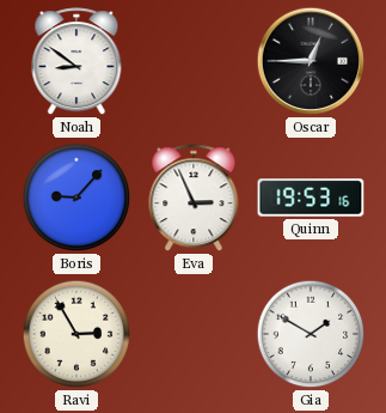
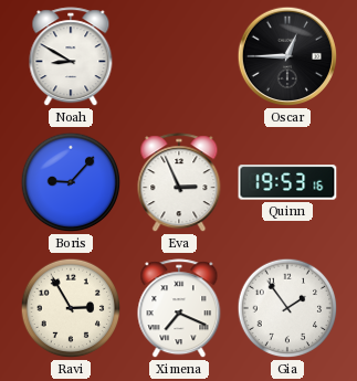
Noah: 8:51 -> 8:50
Ximena: none -> 7:19
Gia: 1:50 -> 1:54
